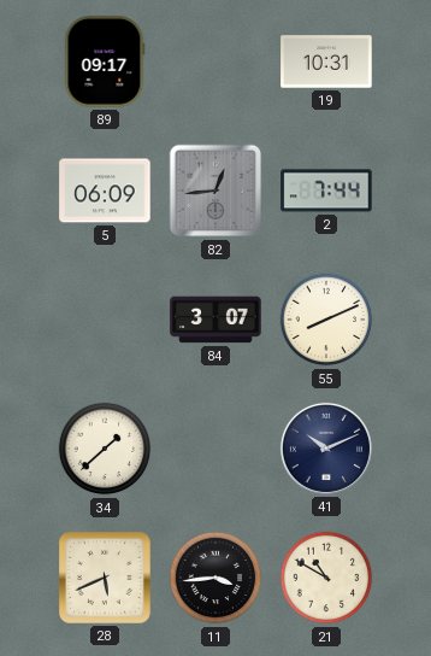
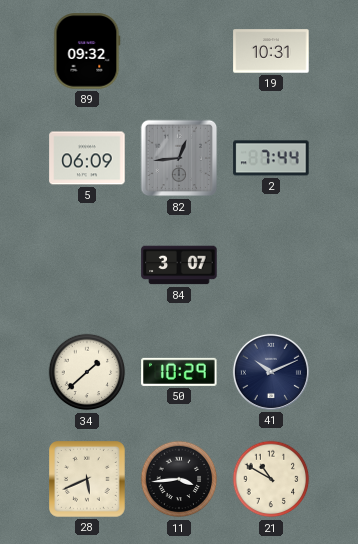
89: 09:17 -> 09:32
55: 8:11 -> none
50: none -> 10:29
